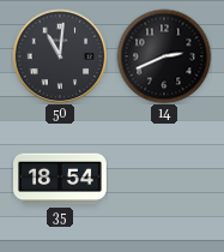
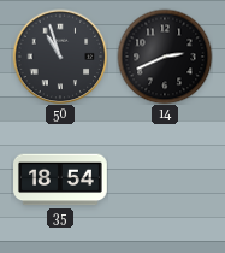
50: 11:01 -> 10:57
